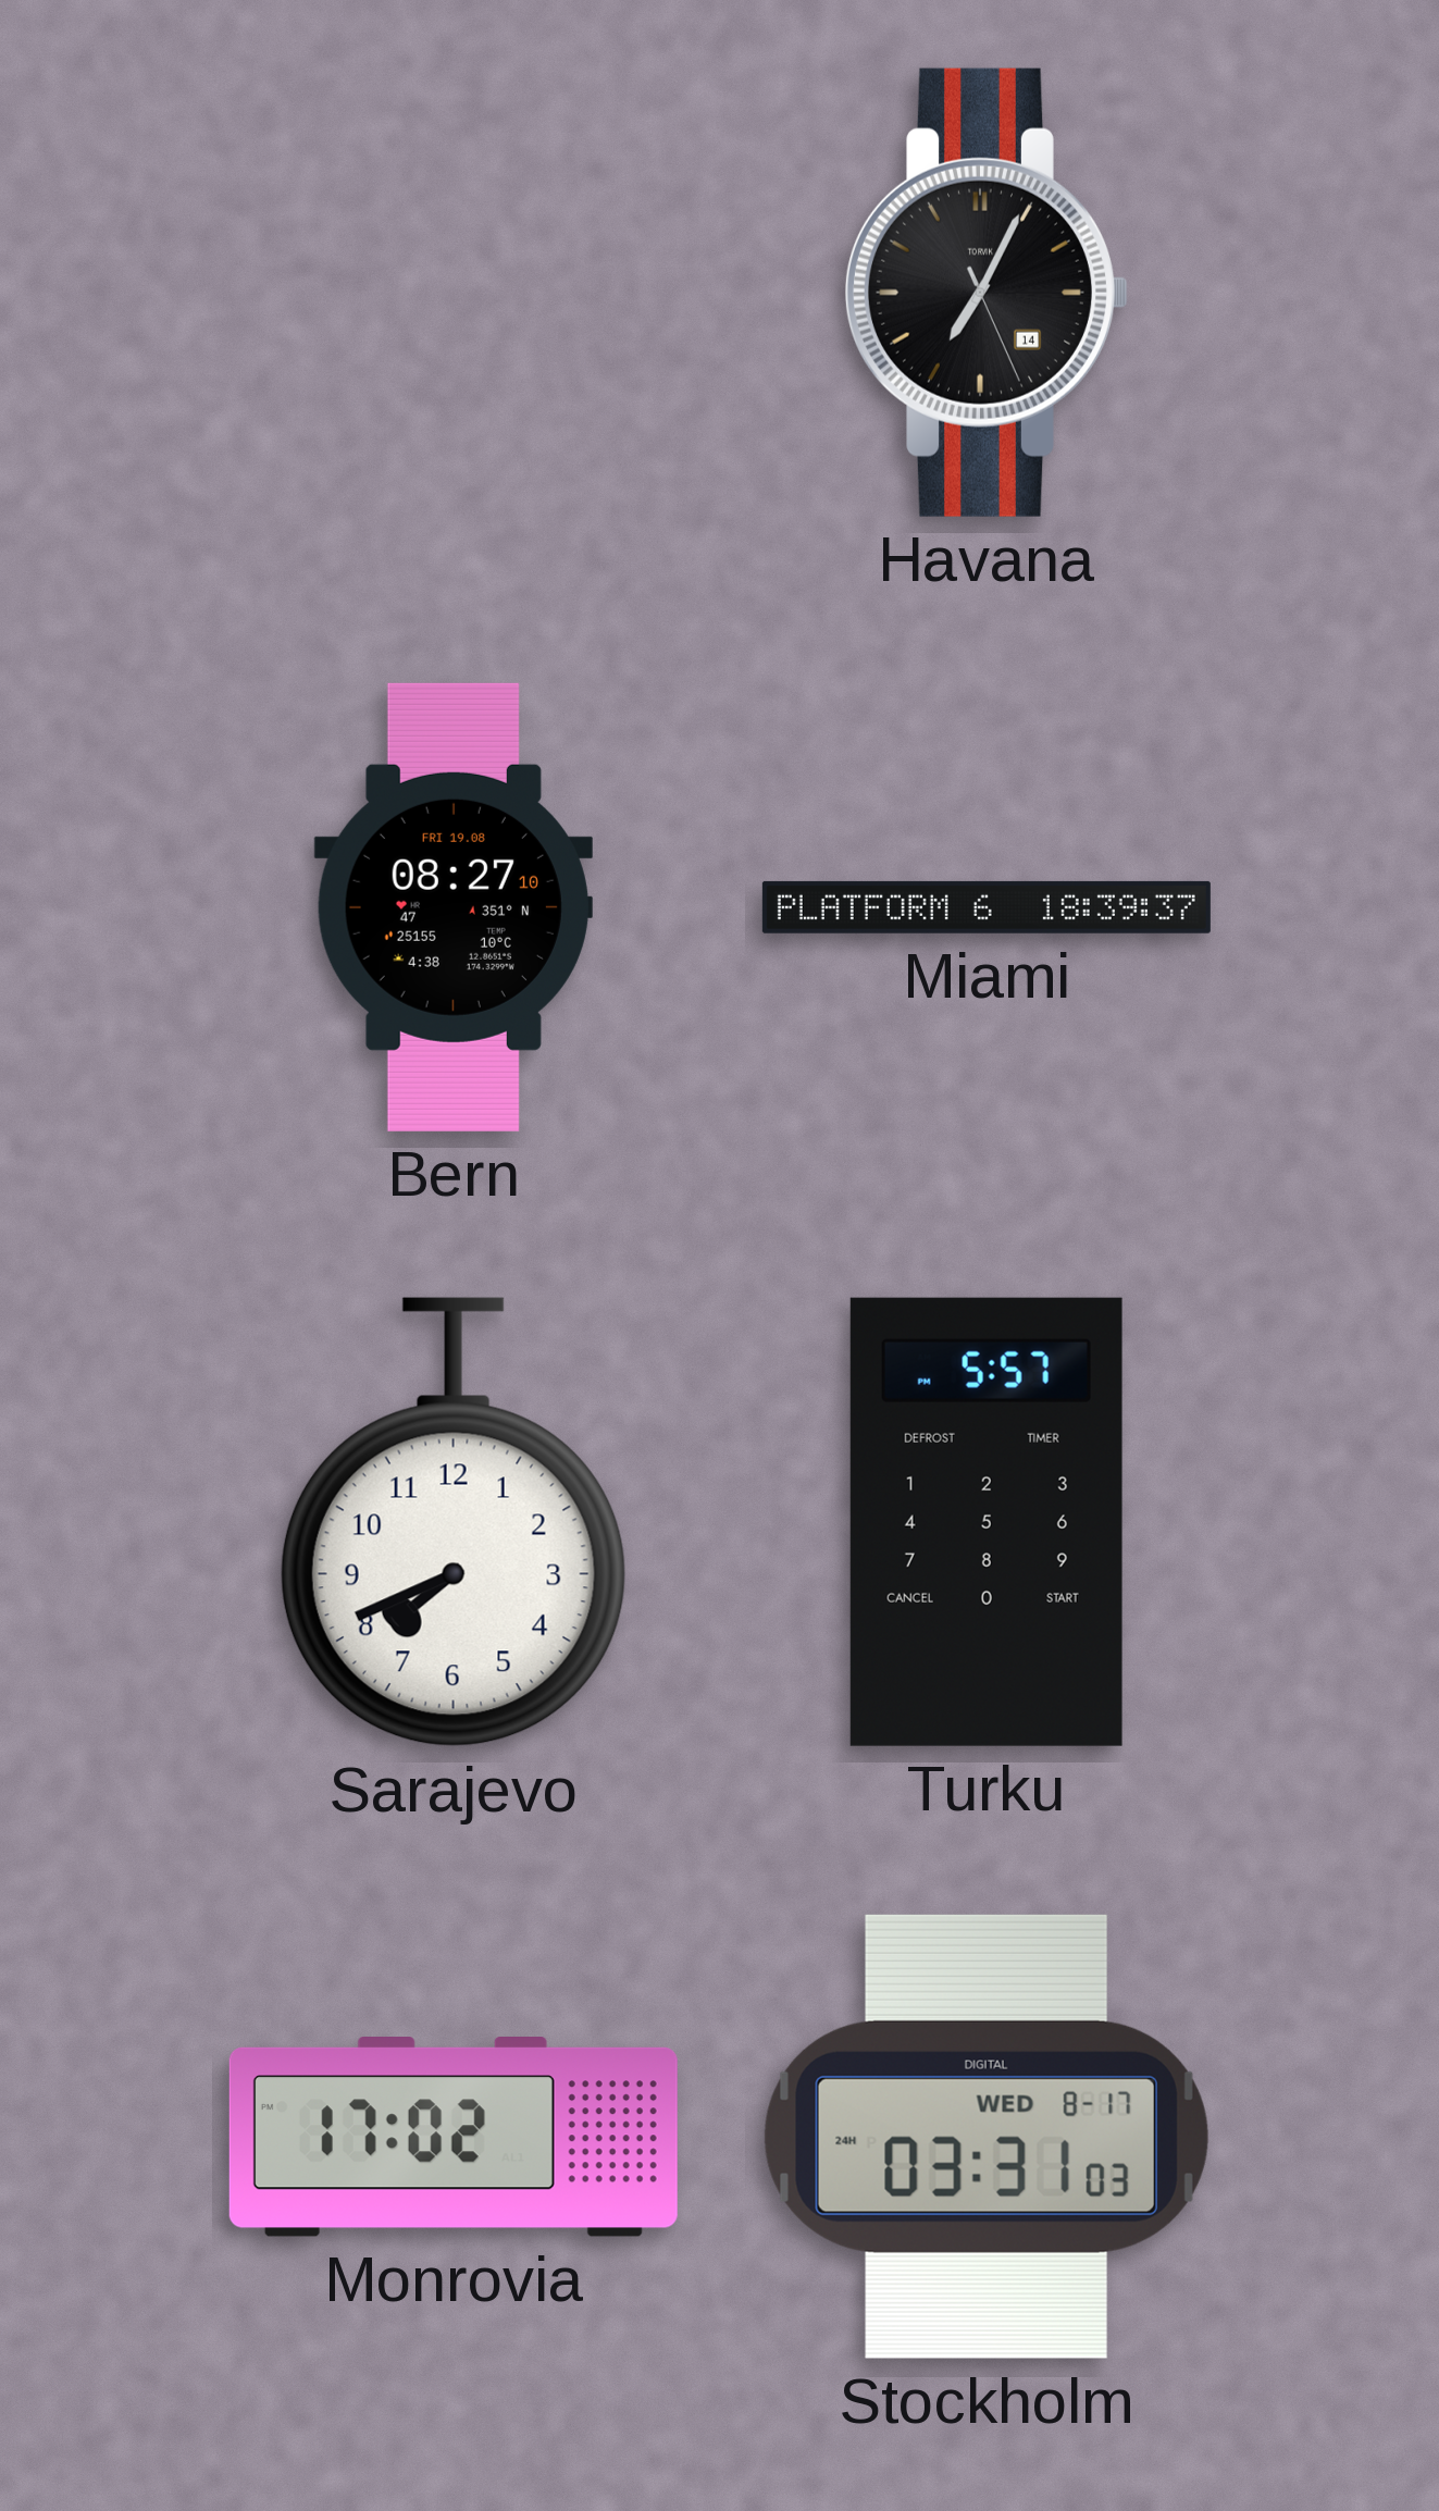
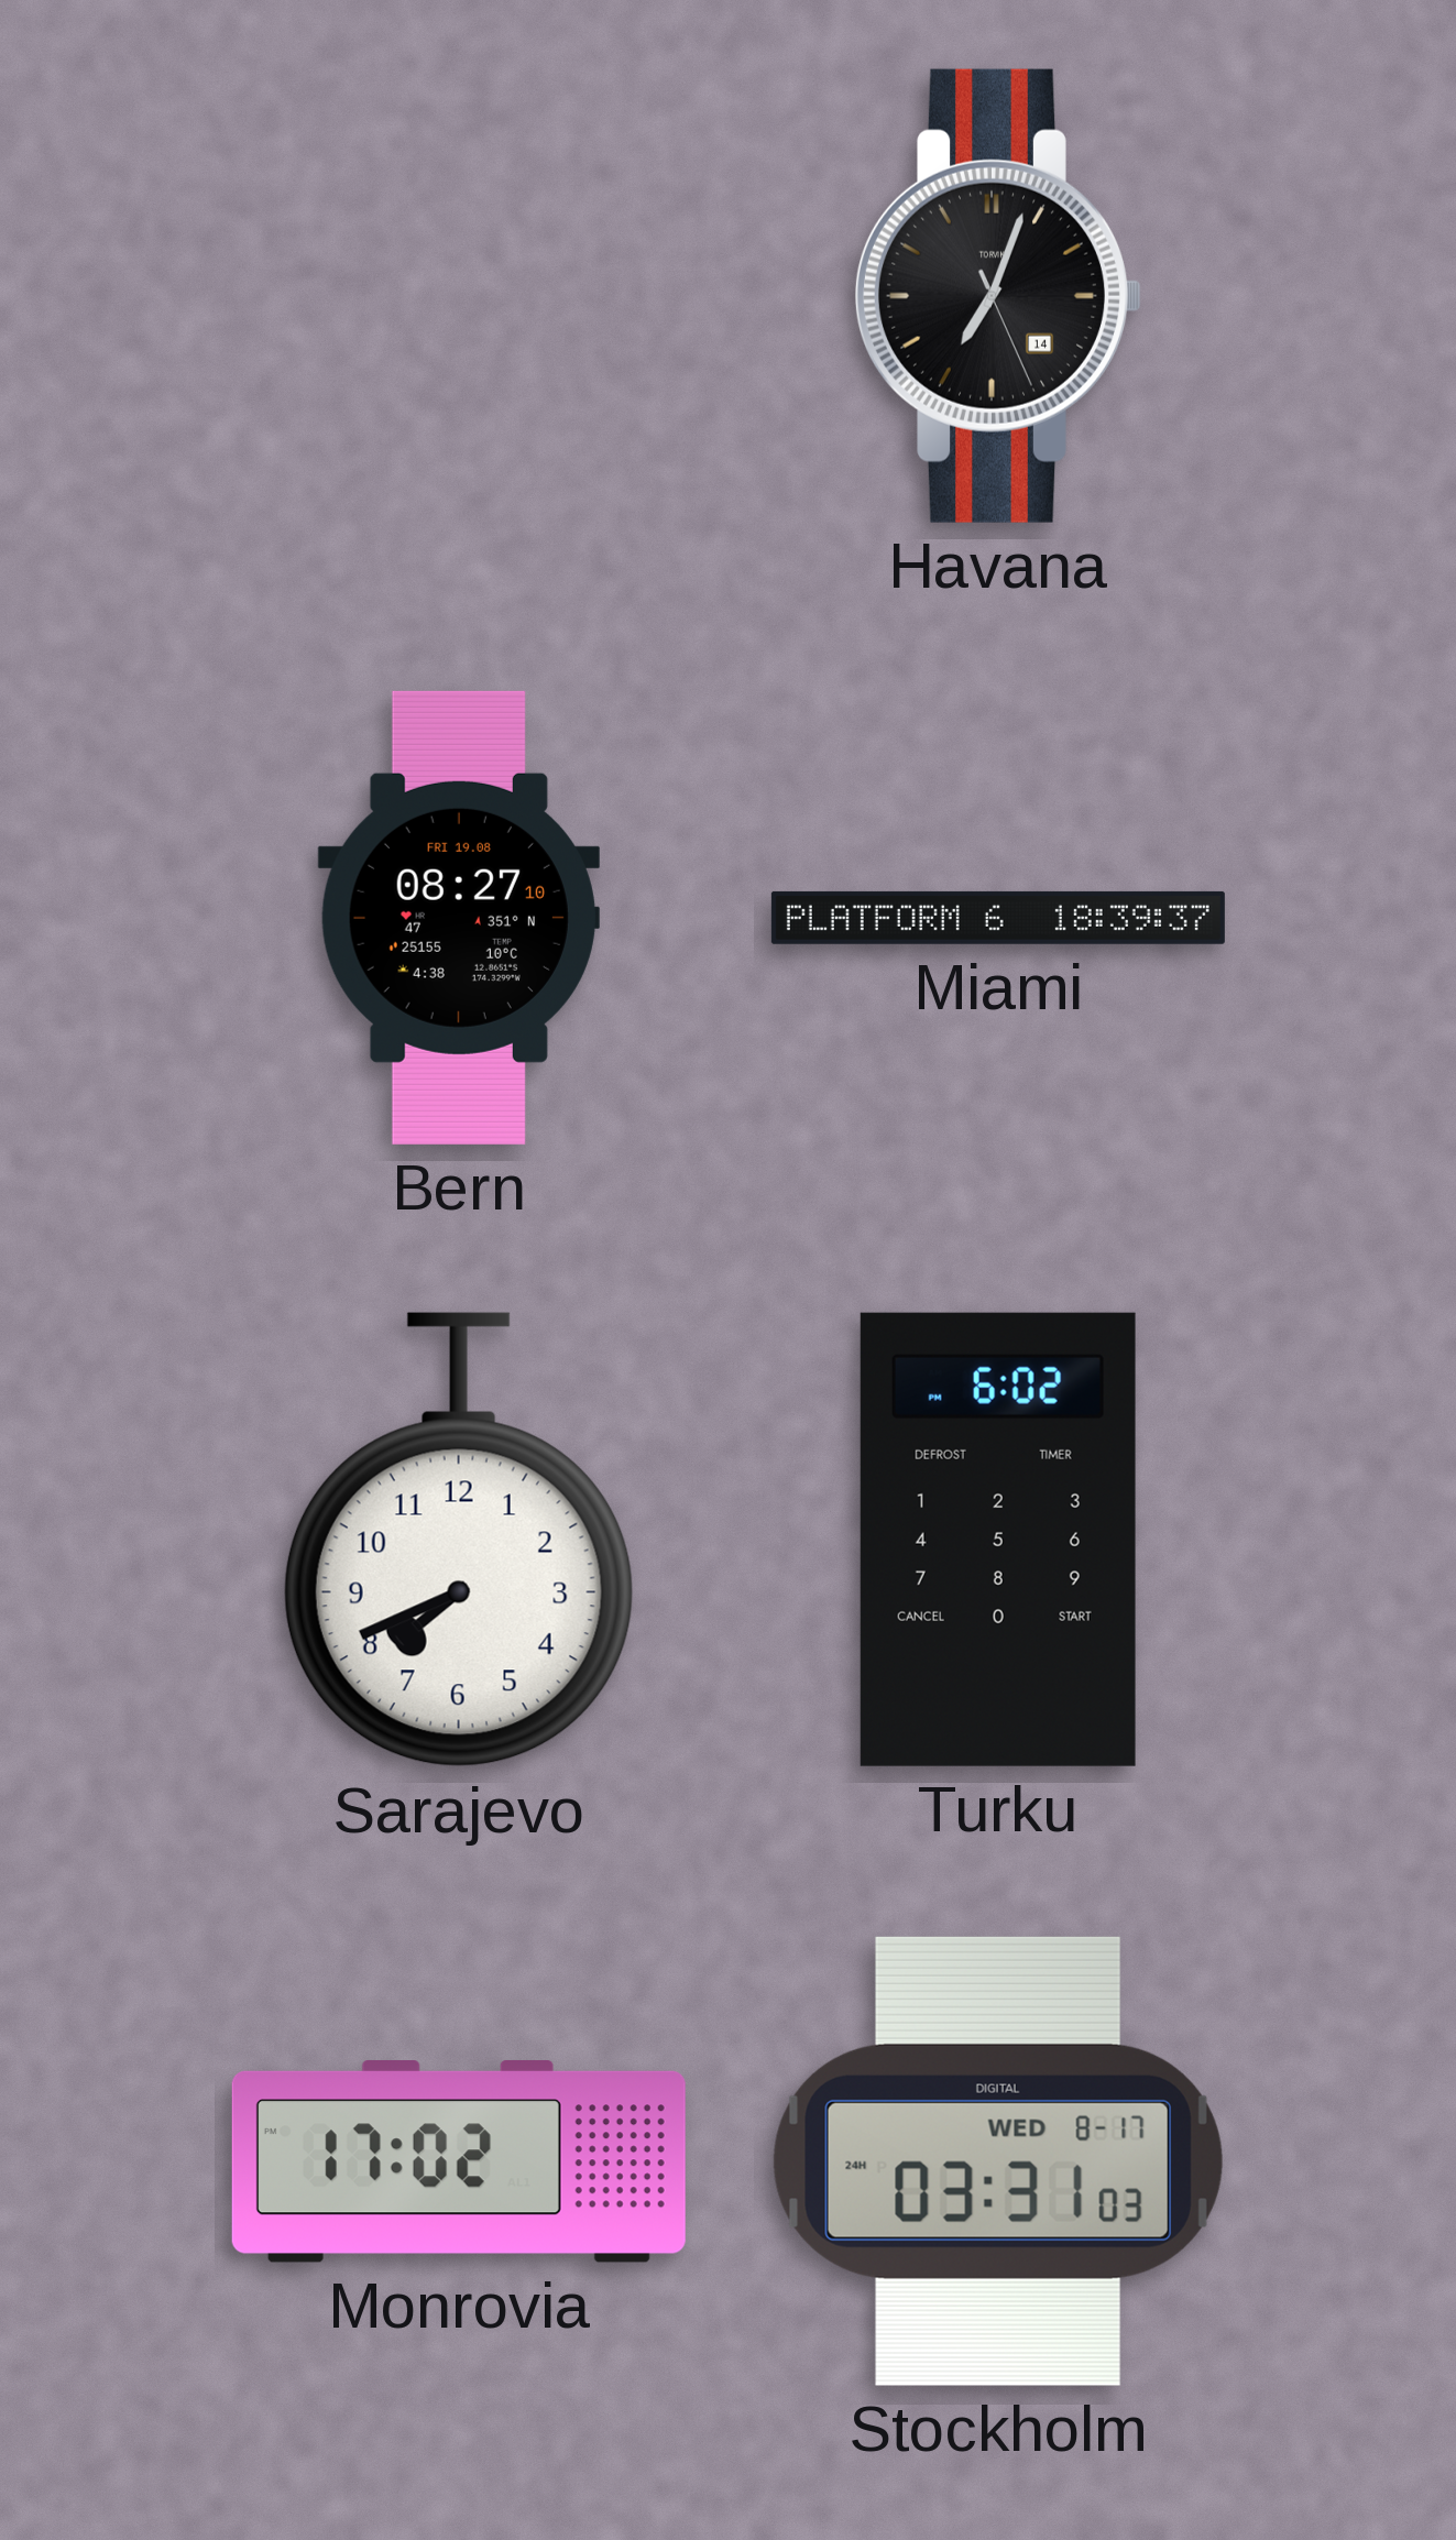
Havana: 7:04 -> 7:03
Turku: 5:57 -> 6:02
